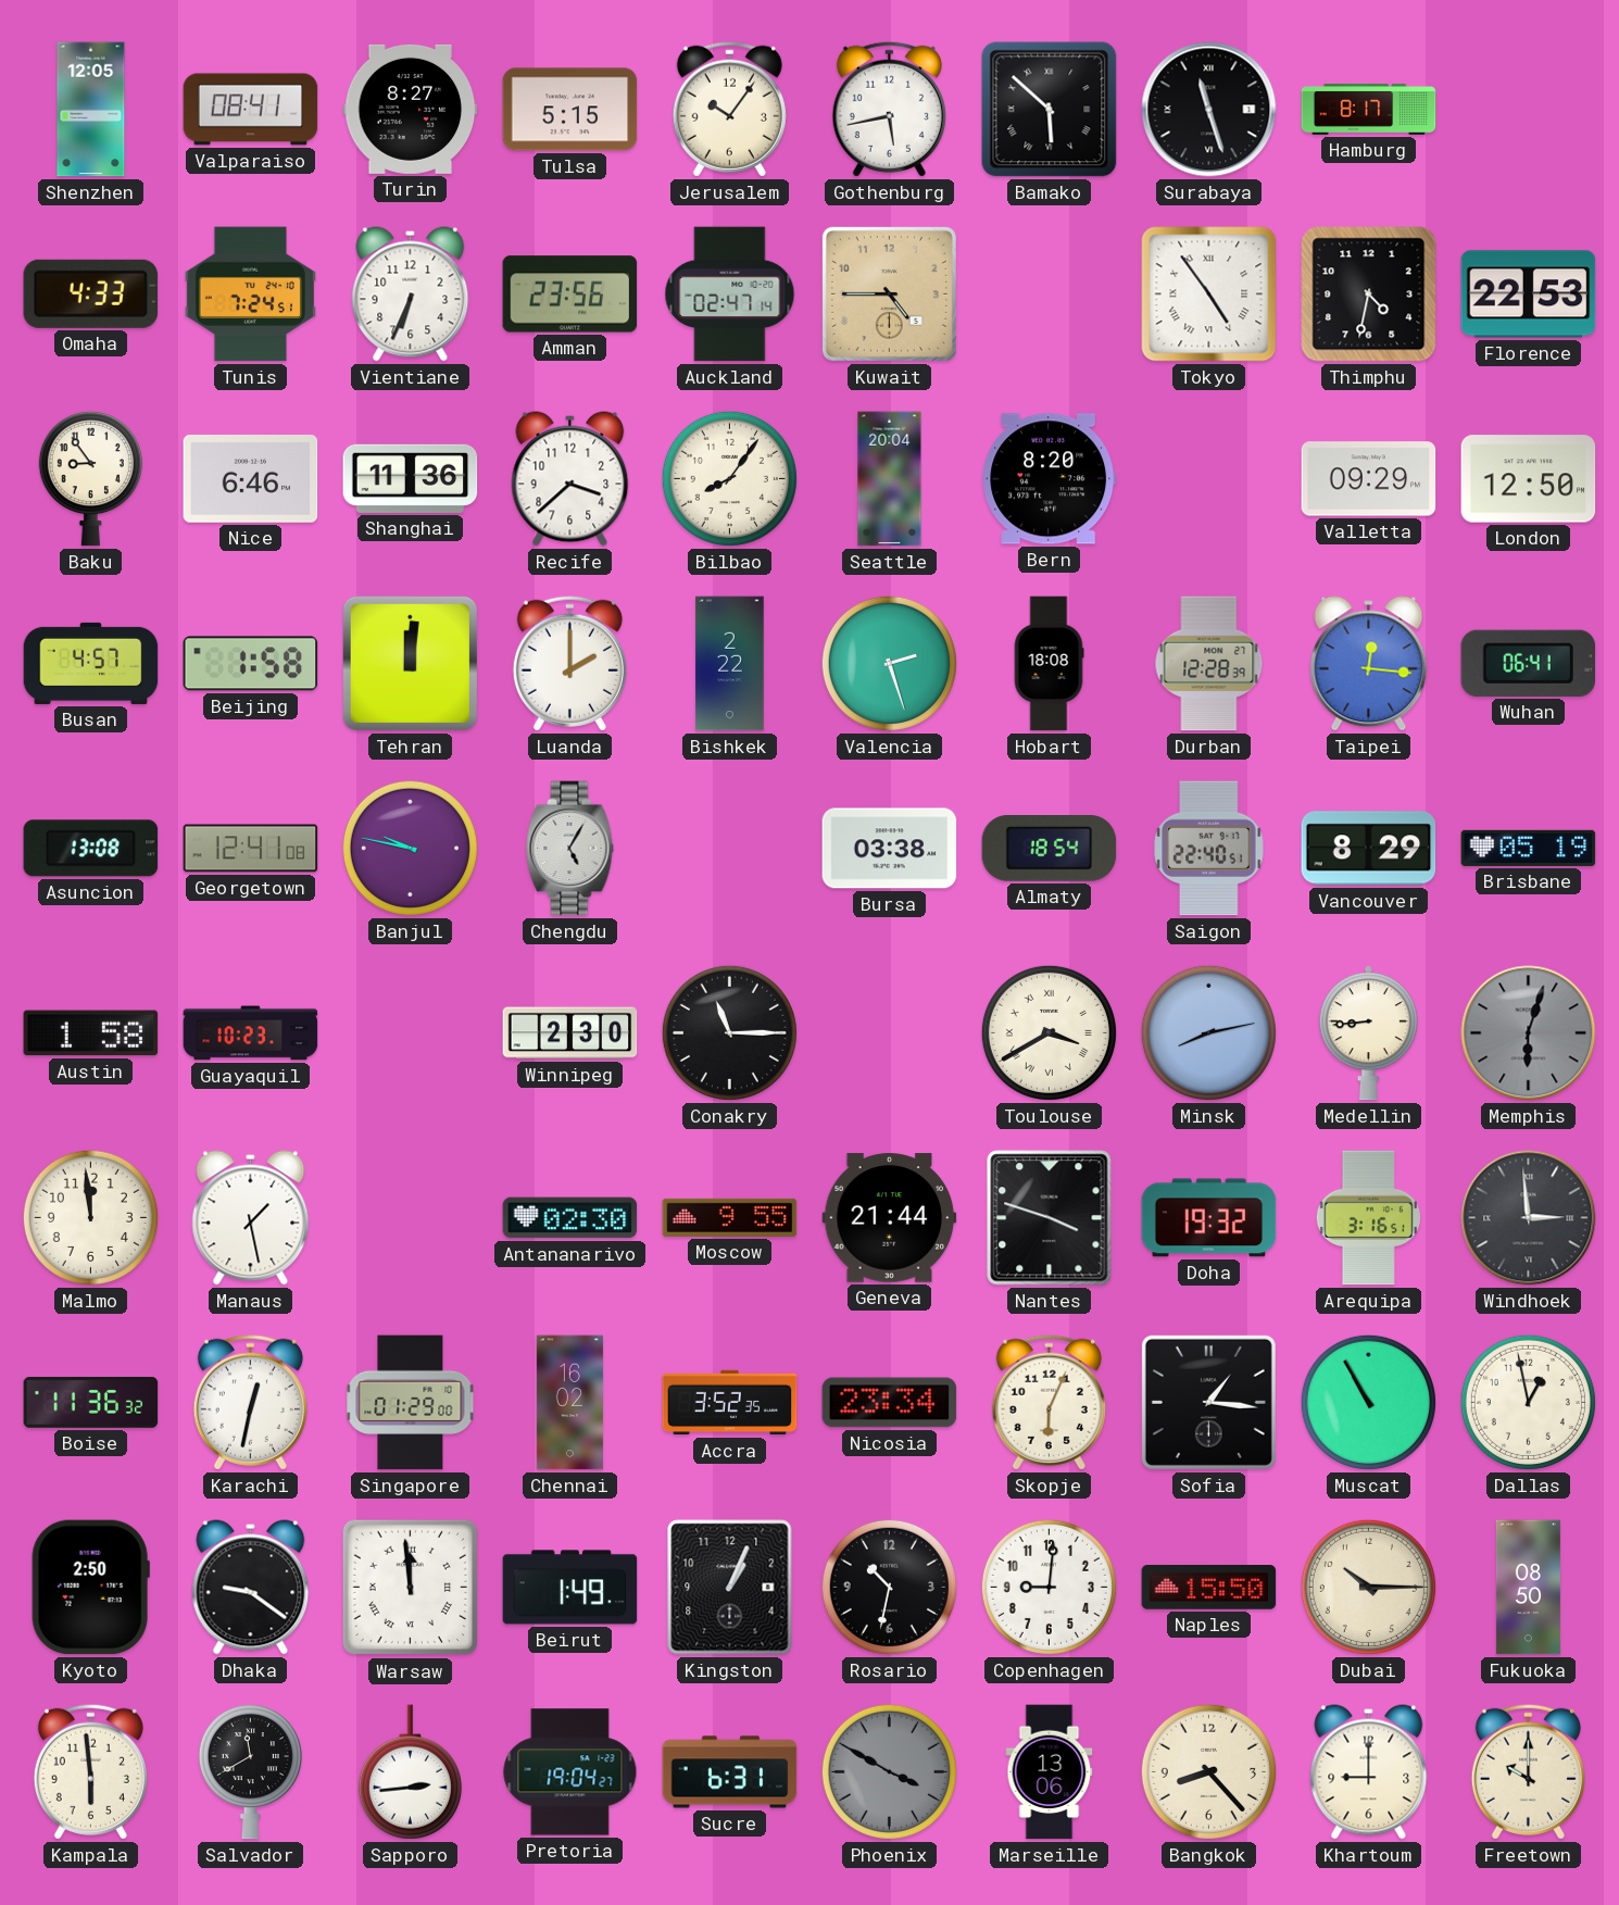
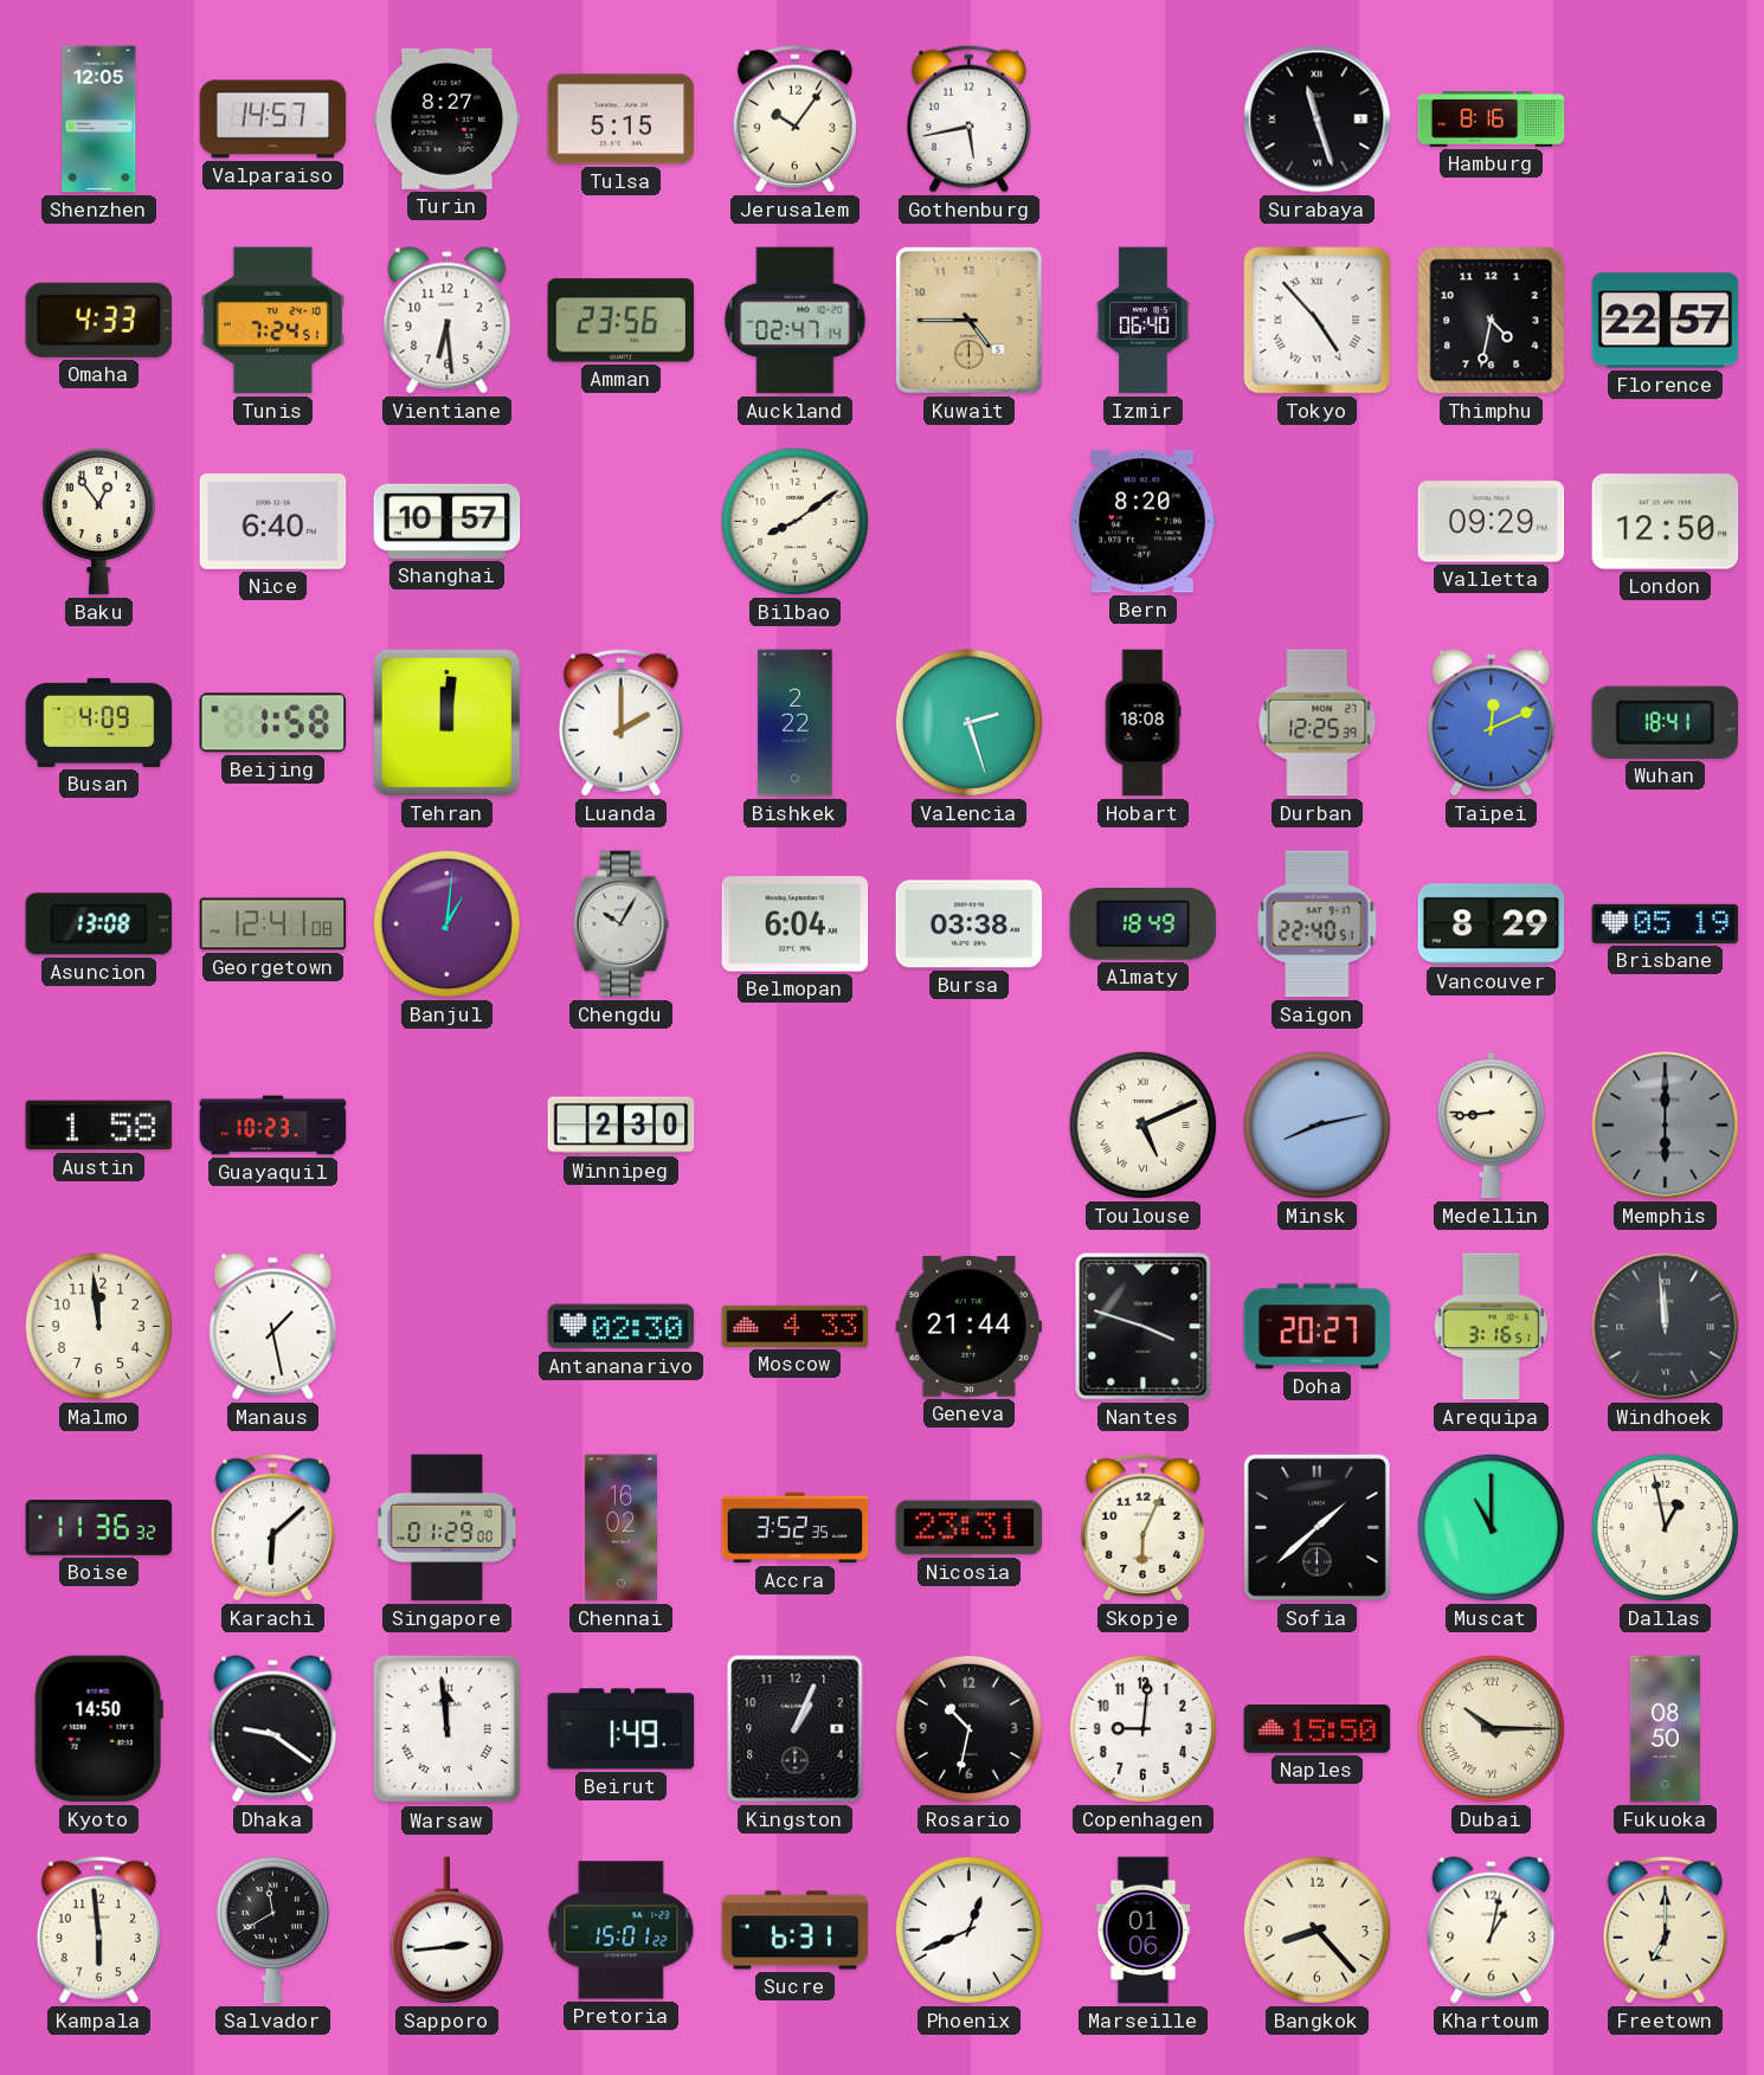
Valparaiso: 08:41 -> 14:57
Bamako: 5:52 -> none
Hamburg: 8:17 -> 8:16
Vientiane: 6:34 -> 6:29
Izmir: none -> 06:40
Tokyo: 4:54 -> 4:53
Florence: 22:53 -> 22:57
Baku: 8:54 -> 12:54
Nice: 6:46 -> 6:40
Shanghai: 11:36 -> 10:57
Recife: 3:38 -> none
Bilbao: 8:06 -> 8:09
Seattle: 20:04 -> none
Busan: 4:57 -> 4:09
Durban: 12:28 -> 12:25
Taipei: 12:16 -> 12:11
Wuhan: 06:41 -> 18:41
Banjul: 9:47 -> 1:01
Chengdu: 5:05 -> 10:05
Belmopan: none -> 6:04
Almaty: 18:54 -> 18:49
Conakry: 11:15 -> none
Toulouse: 3:40 -> 5:11
Memphis: 6:03 -> 6:00
Moscow: 9:55 -> 4:33
Doha: 19:32 -> 20:27
Windhoek: 2:59 -> 11:59
Karachi: 12:32 -> 6:08
Nicosia: 23:34 -> 23:31
Sofia: 1:16 -> 1:38
Muscat: 10:55 -> 11:00
Kyoto: 2:50 -> 14:50
Dubai numerals: Arabic -> Roman
Pretoria: 19:04 -> 15:01
Phoenix: 3:50 -> 12:41
Phoenix dial: grey -> white
Marseille: 13:06 -> 01:06
Khartoum: 9:00 -> 1:02
Freetown: 10:00 -> 7:00
